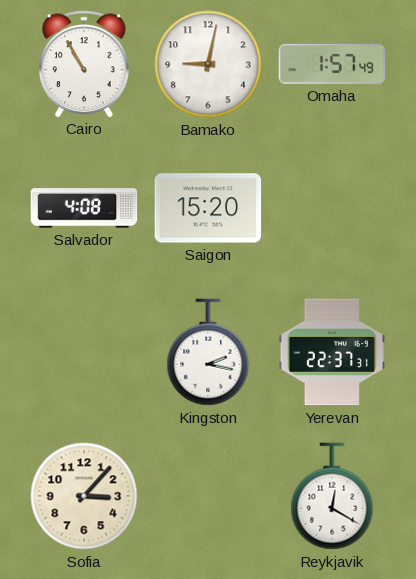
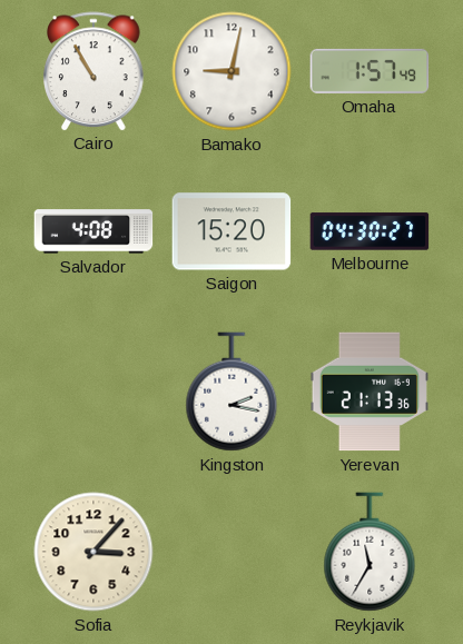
Melbourne: none -> 04:30
Yerevan: 22:37 -> 21:13
Reykjavik: 12:20 -> 11:35
